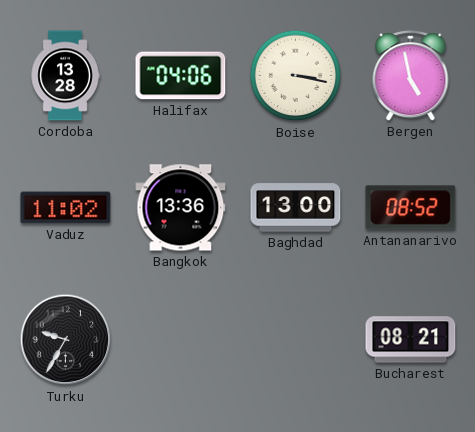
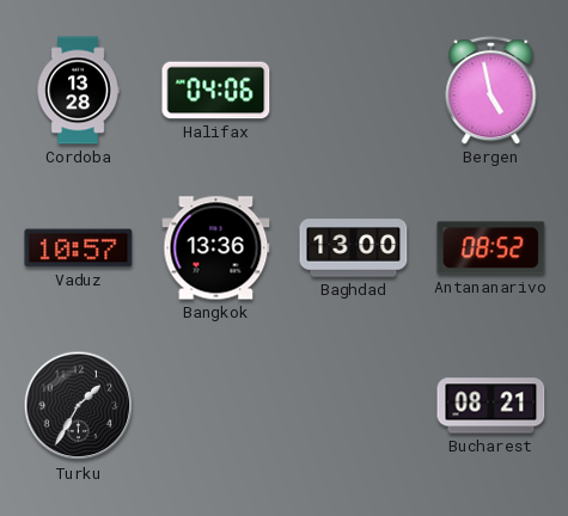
Boise: 3:17 -> none
Vaduz: 11:02 -> 10:57
Turku: 9:35 -> 1:35
